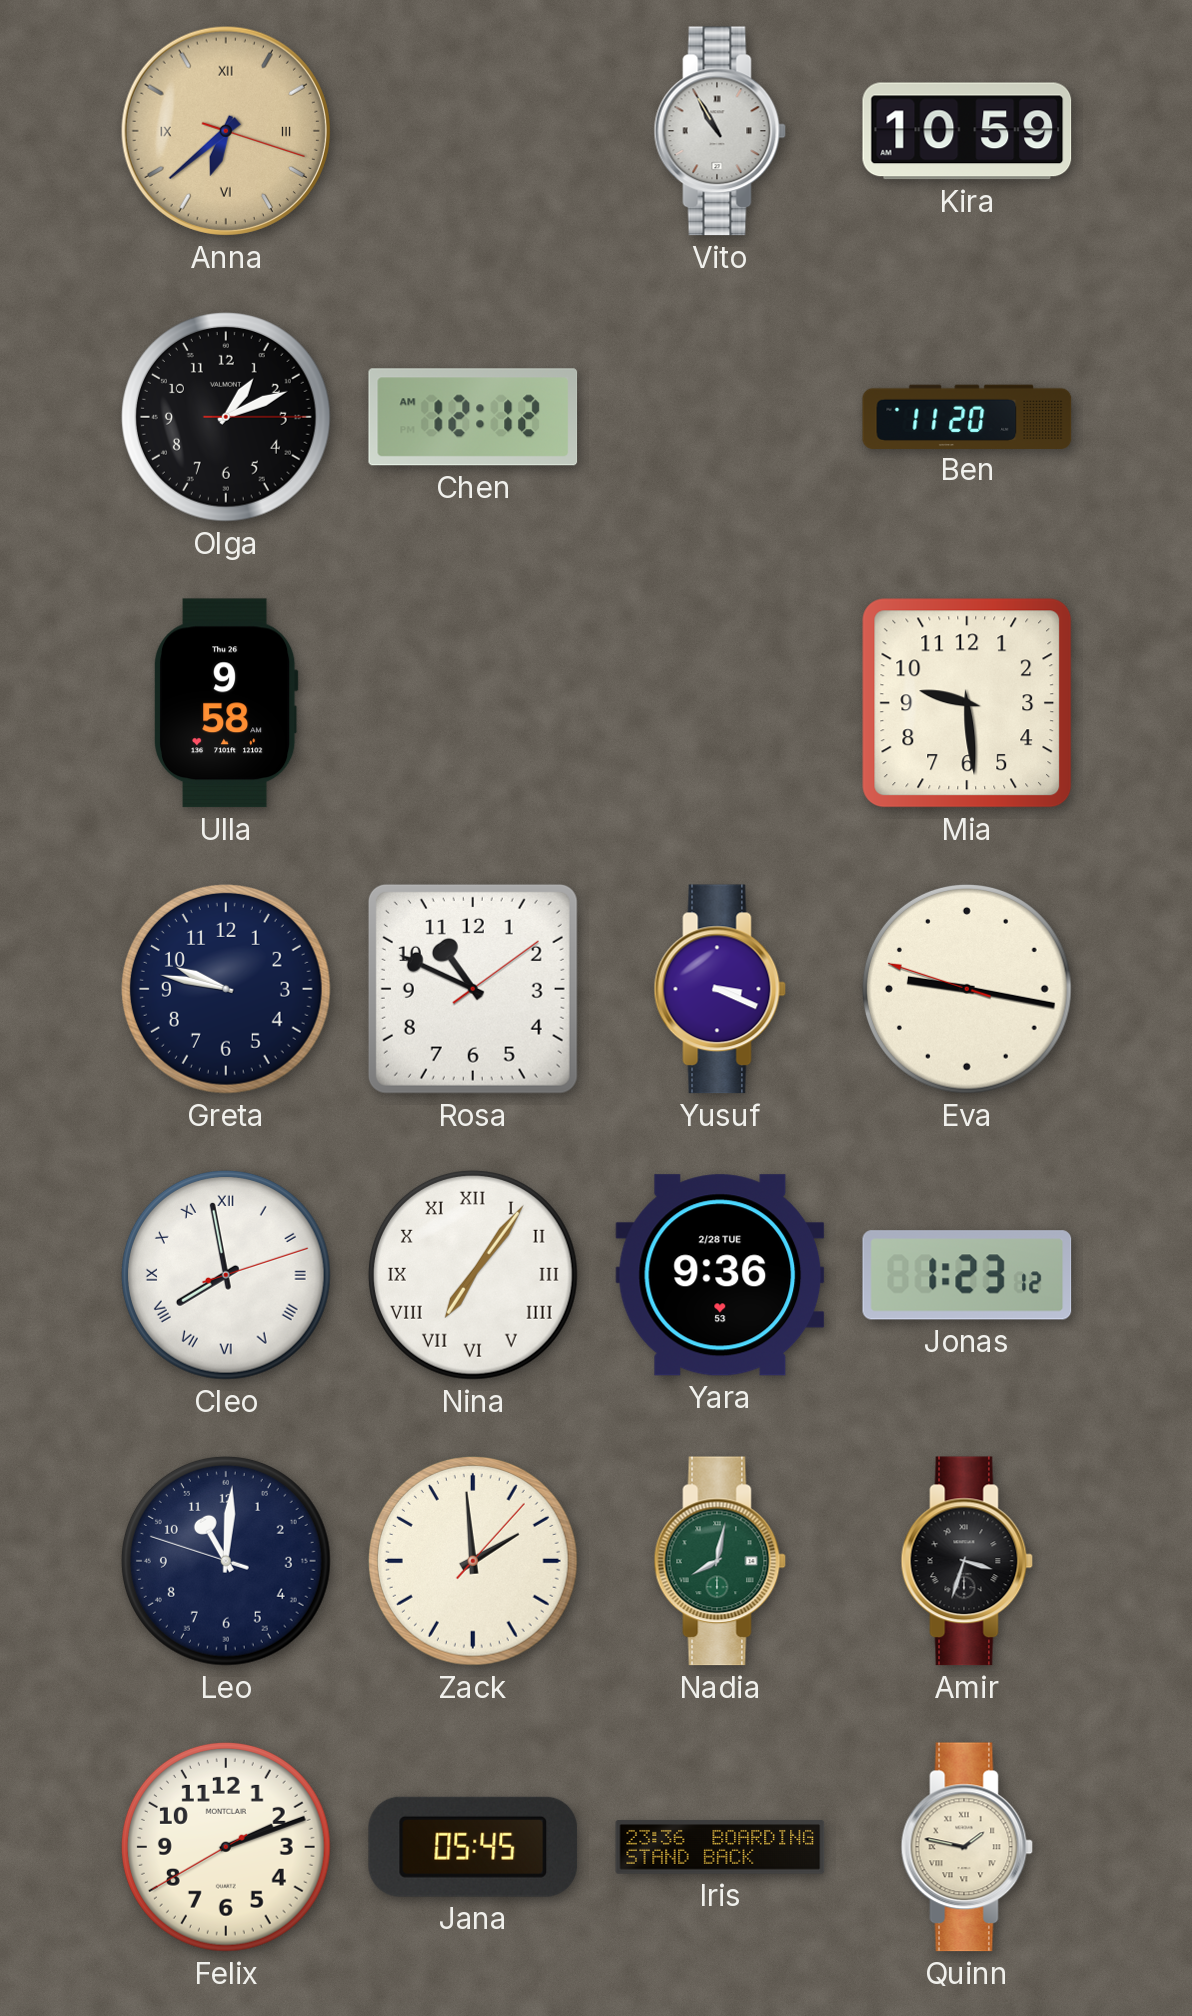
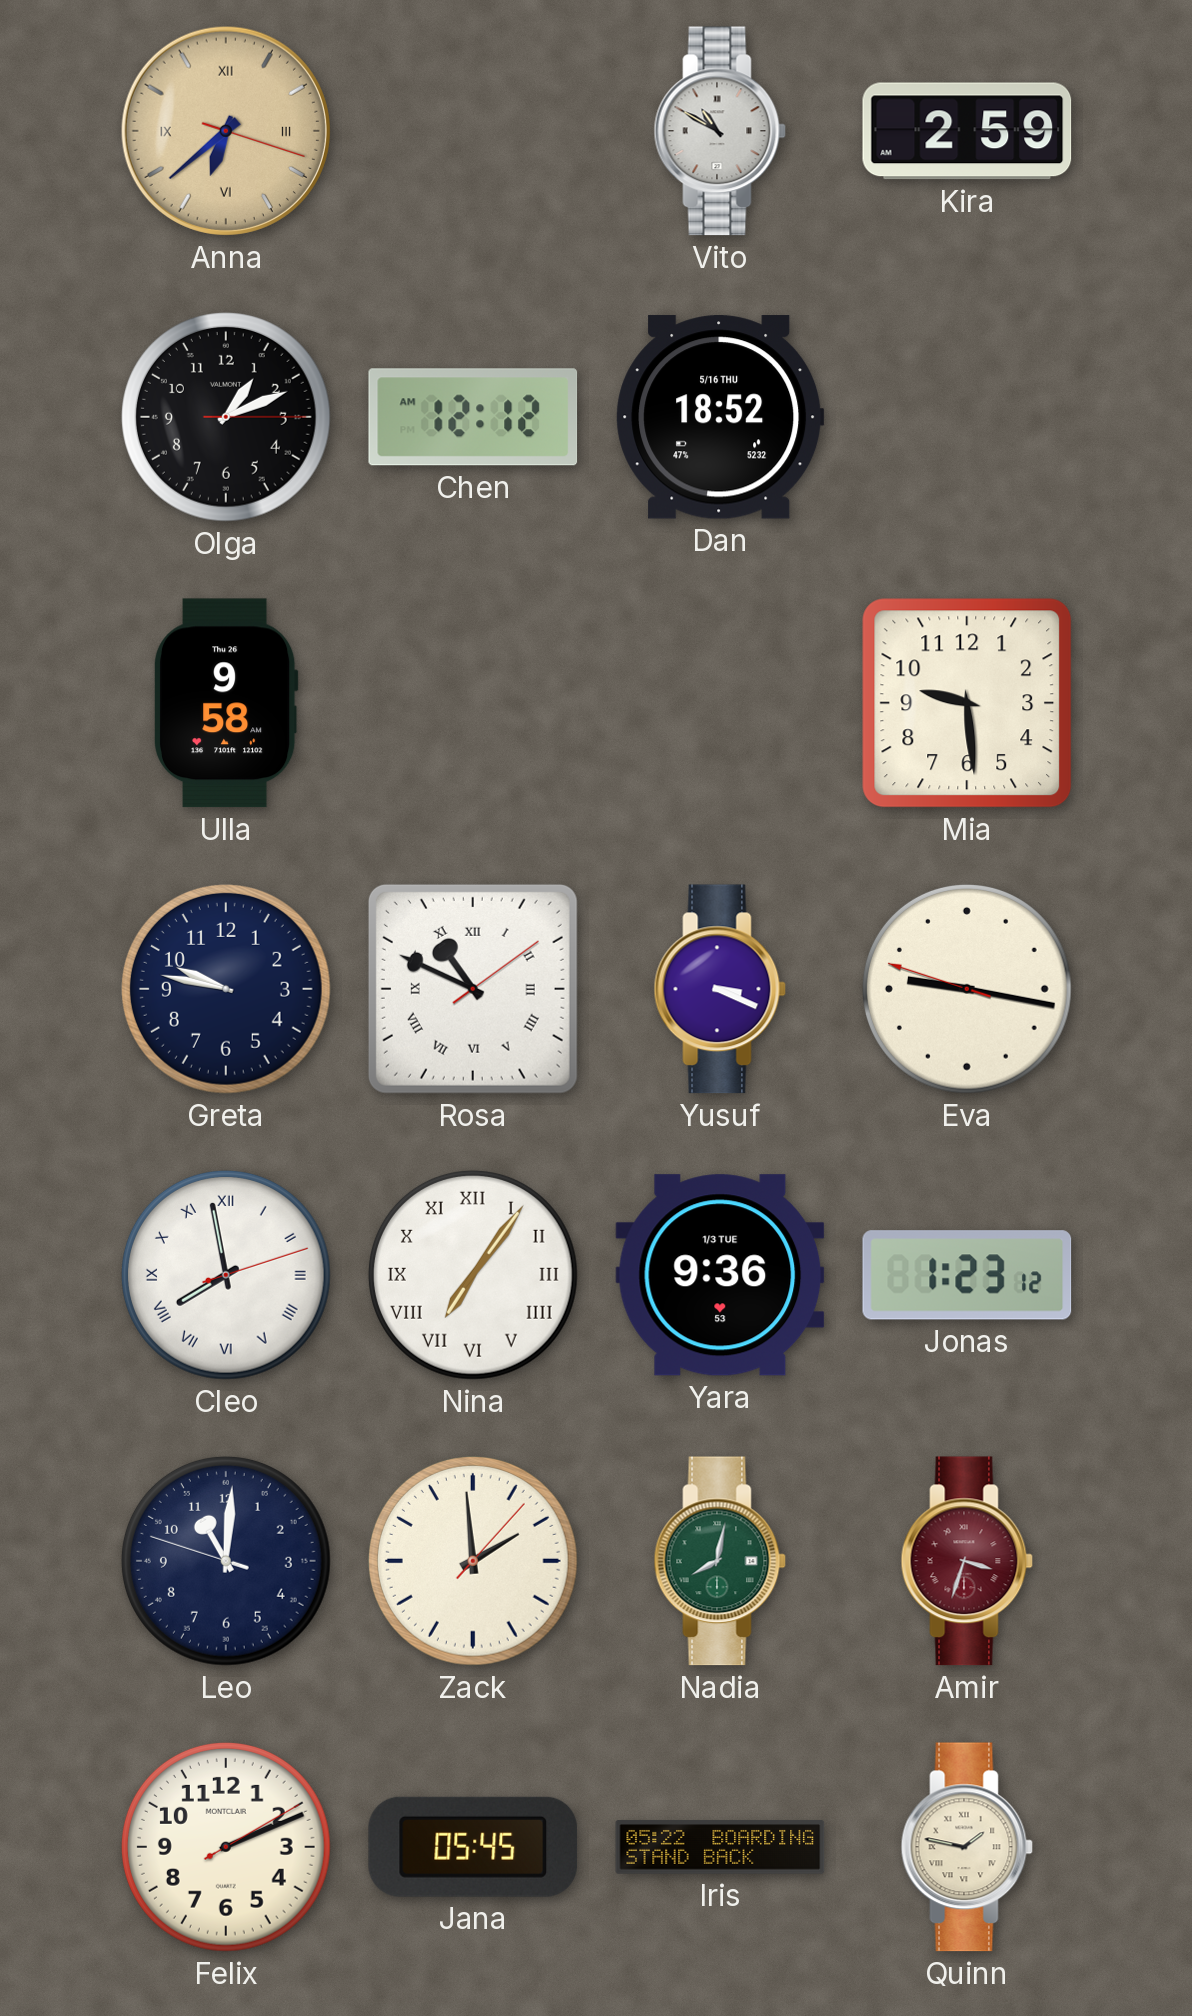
Vito: 10:55 -> 10:50
Kira: 10:59 -> 2:59
Dan: none -> 18:52
Ben: 11:20 -> none
Rosa numerals: Arabic -> Roman
Yara date: 2/28 TUE -> 1/3 TUE
Amir dial: black -> burgundy
Felix: 2:11:40 -> 2:11:10
Iris: 23:36 -> 05:22
